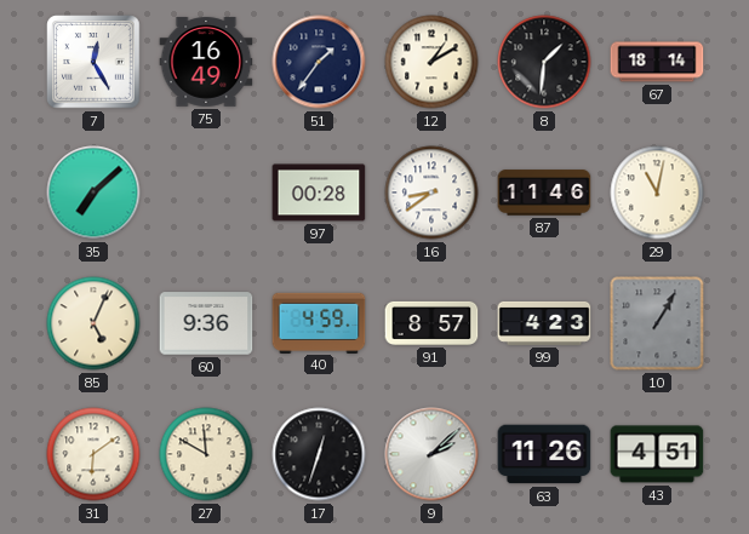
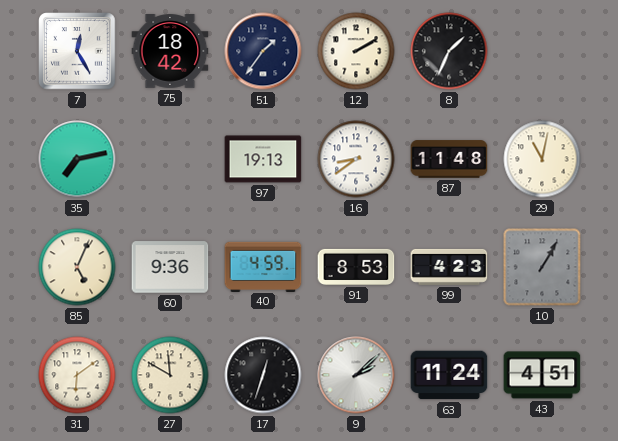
75: 16:49 -> 18:42
12: 1:10 -> 2:10
8: 1:31 -> 1:34
67: 18:14 -> none
35: 7:08 -> 7:13
97: 00:28 -> 19:13
87: 11:46 -> 11:48
91: 8:57 -> 8:53
63: 11:26 -> 11:24
